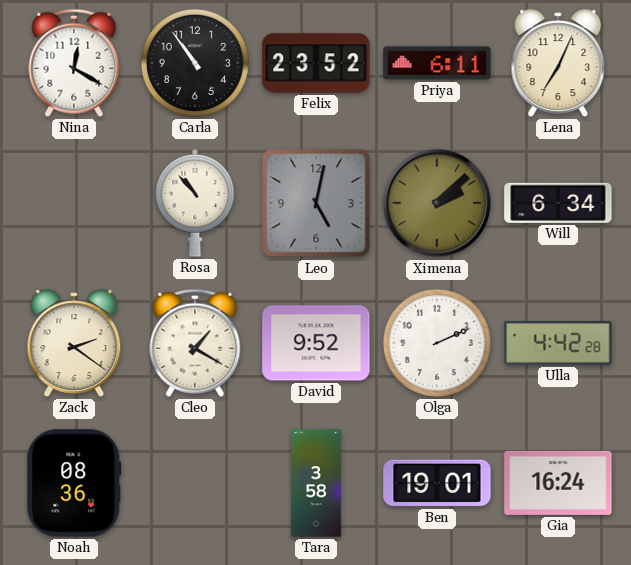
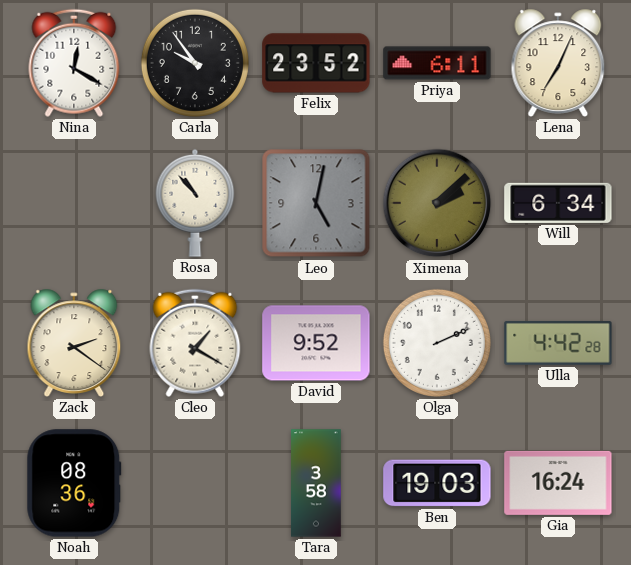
Carla: 10:54 -> 9:54
Ben: 19:01 -> 19:03
